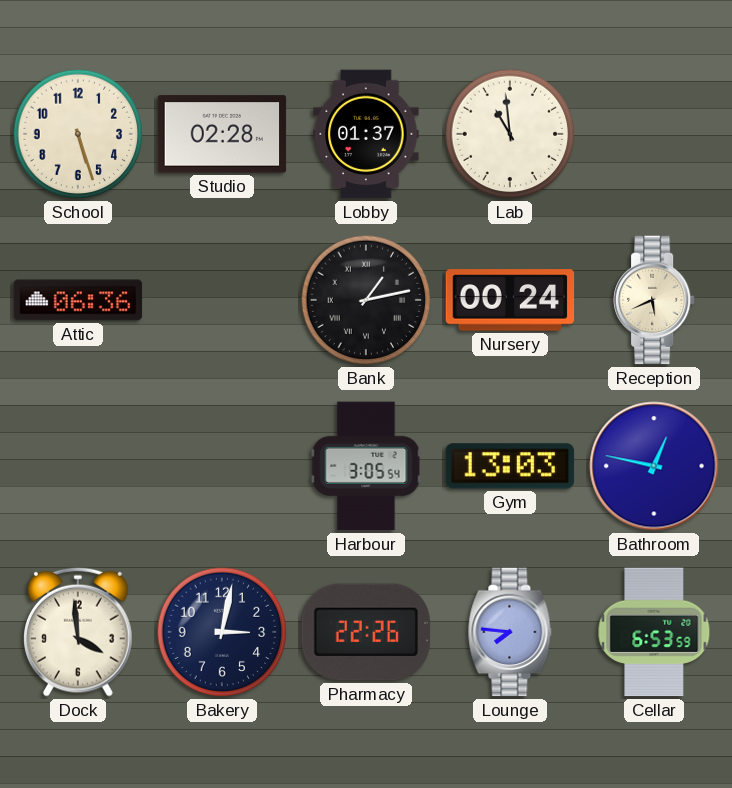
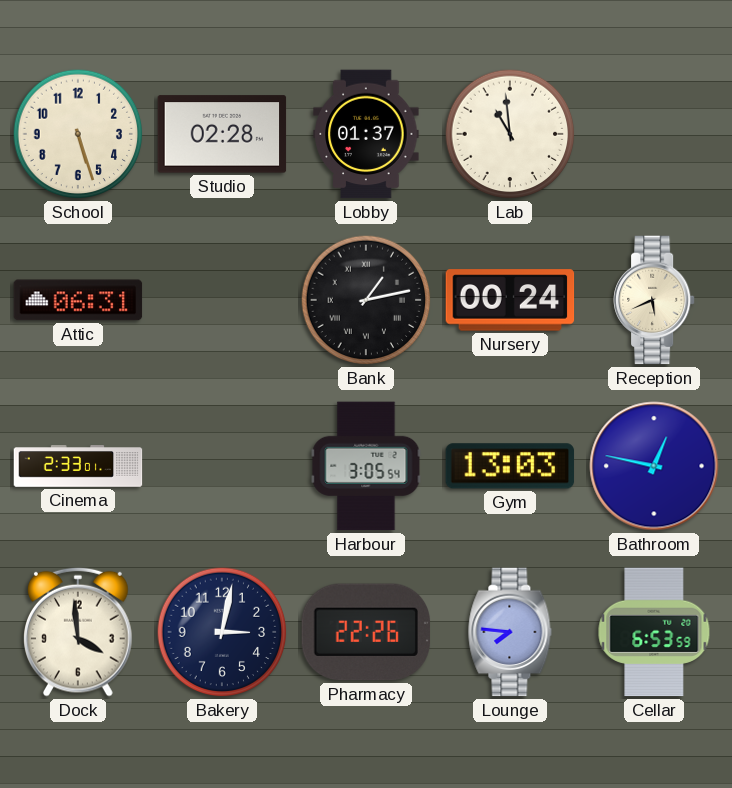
Attic: 06:36 -> 06:31
Cinema: none -> 2:33
